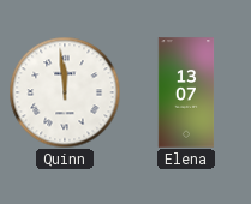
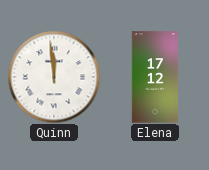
Elena: 13:07 -> 17:12
